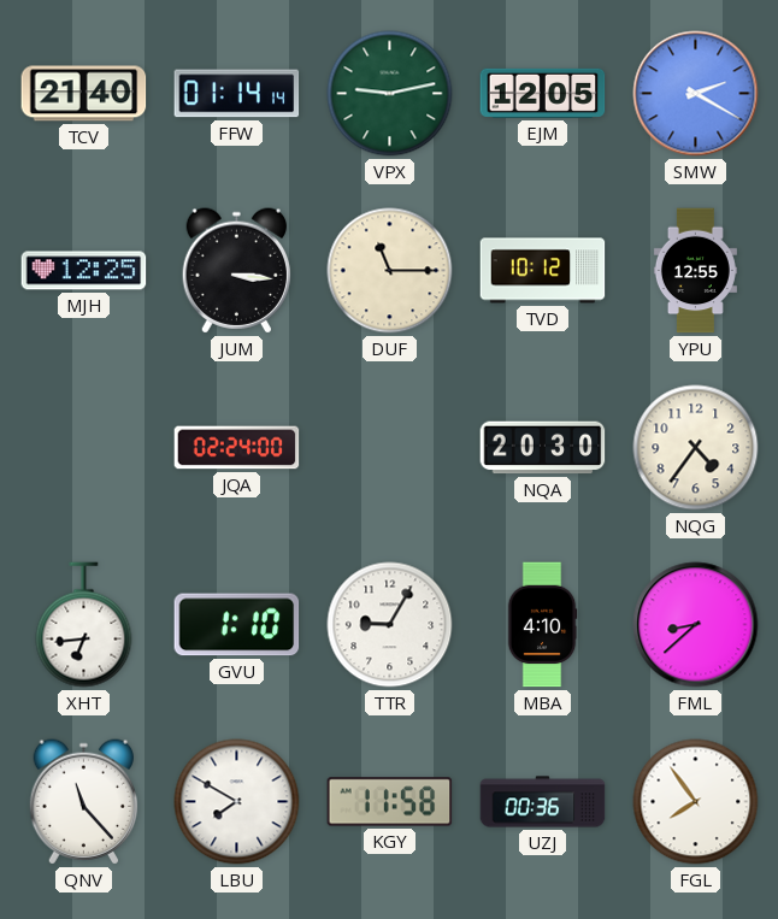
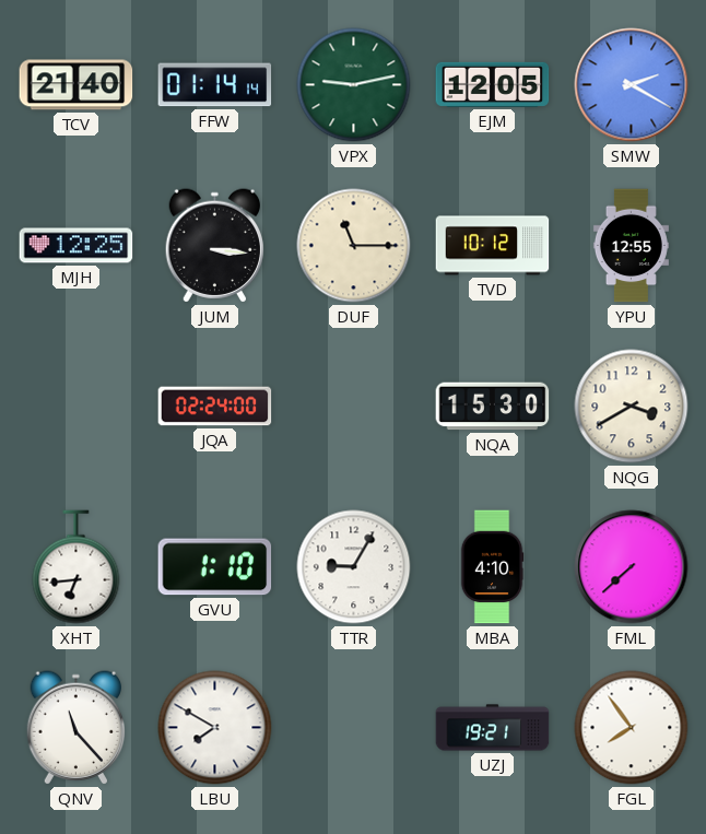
NQA: 20:30 -> 15:30
NQG: 4:36 -> 3:40
FML: 8:38 -> 7:38
KGY: 11:58 -> none
UZJ: 00:36 -> 19:21
